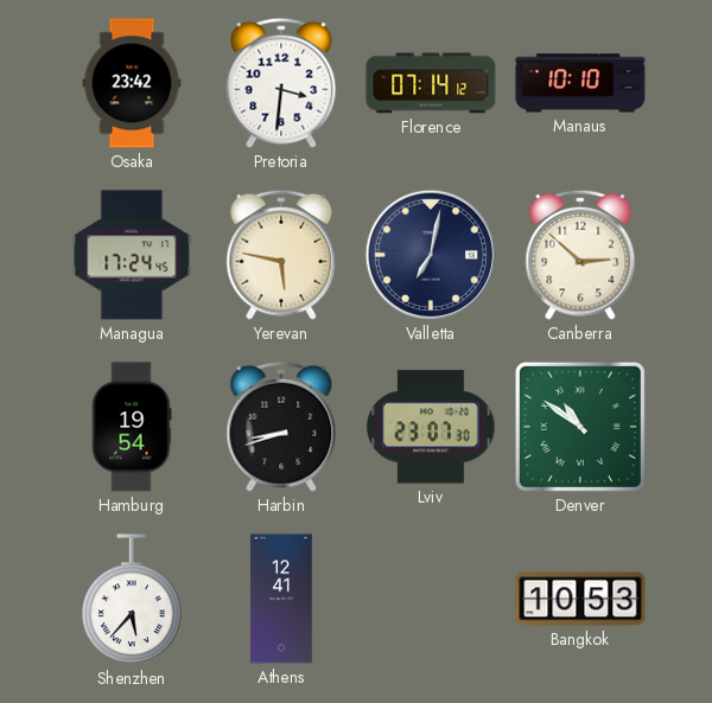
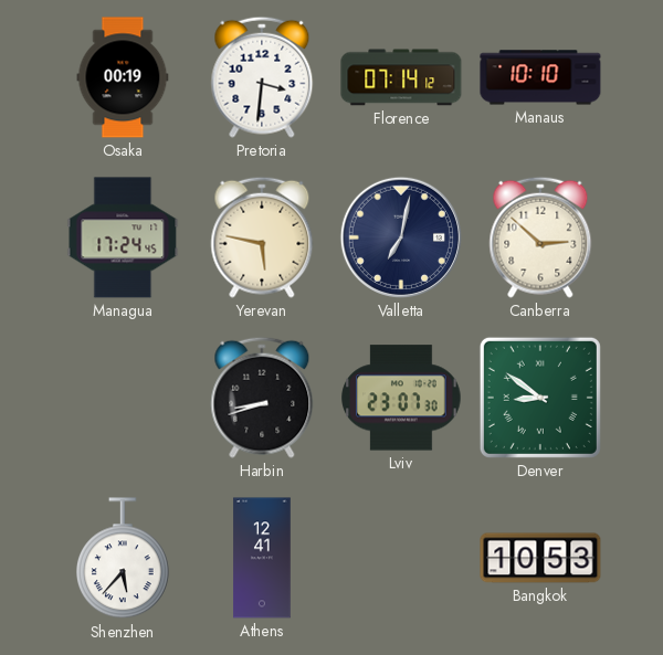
Osaka: 23:42 -> 00:19
Hamburg: 19:54 -> none
Denver: 10:51 -> 8:51
